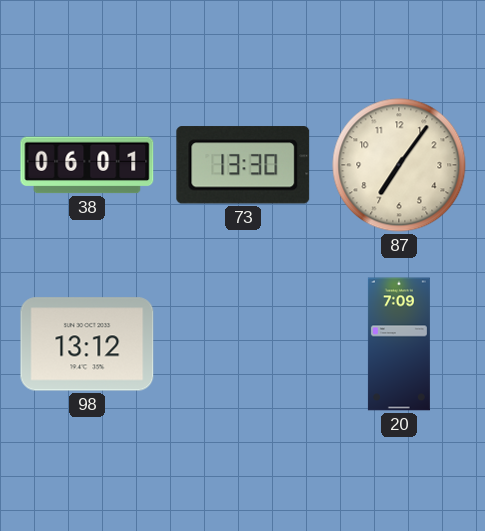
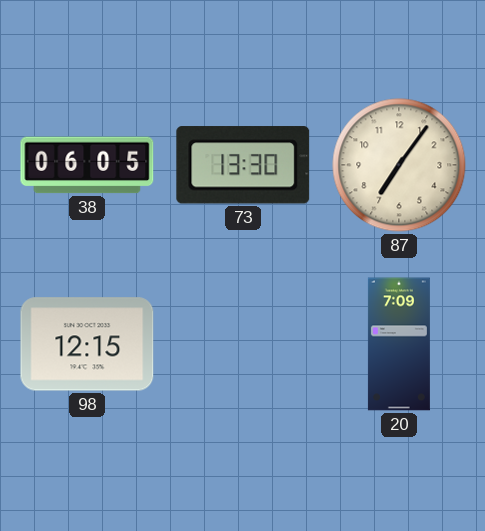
38: 06:01 -> 06:05
98: 13:12 -> 12:15
